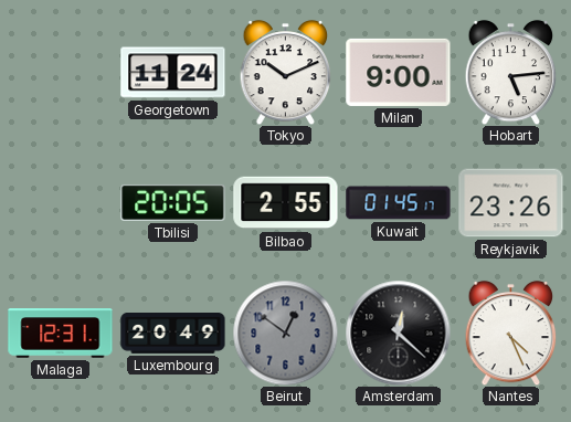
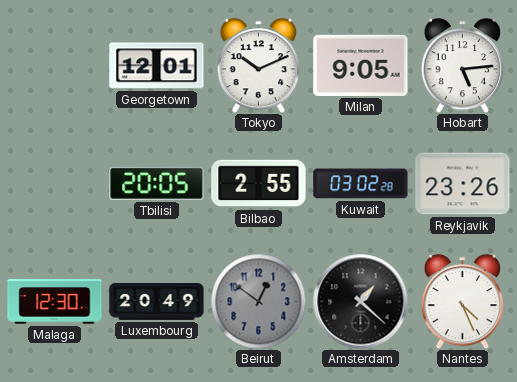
Georgetown: 11:24 -> 12:01
Milan: 9:00 -> 9:05
Kuwait: 01:45 -> 03:02
Malaga: 12:31 -> 12:30
Amsterdam: 12:22 -> 1:22
